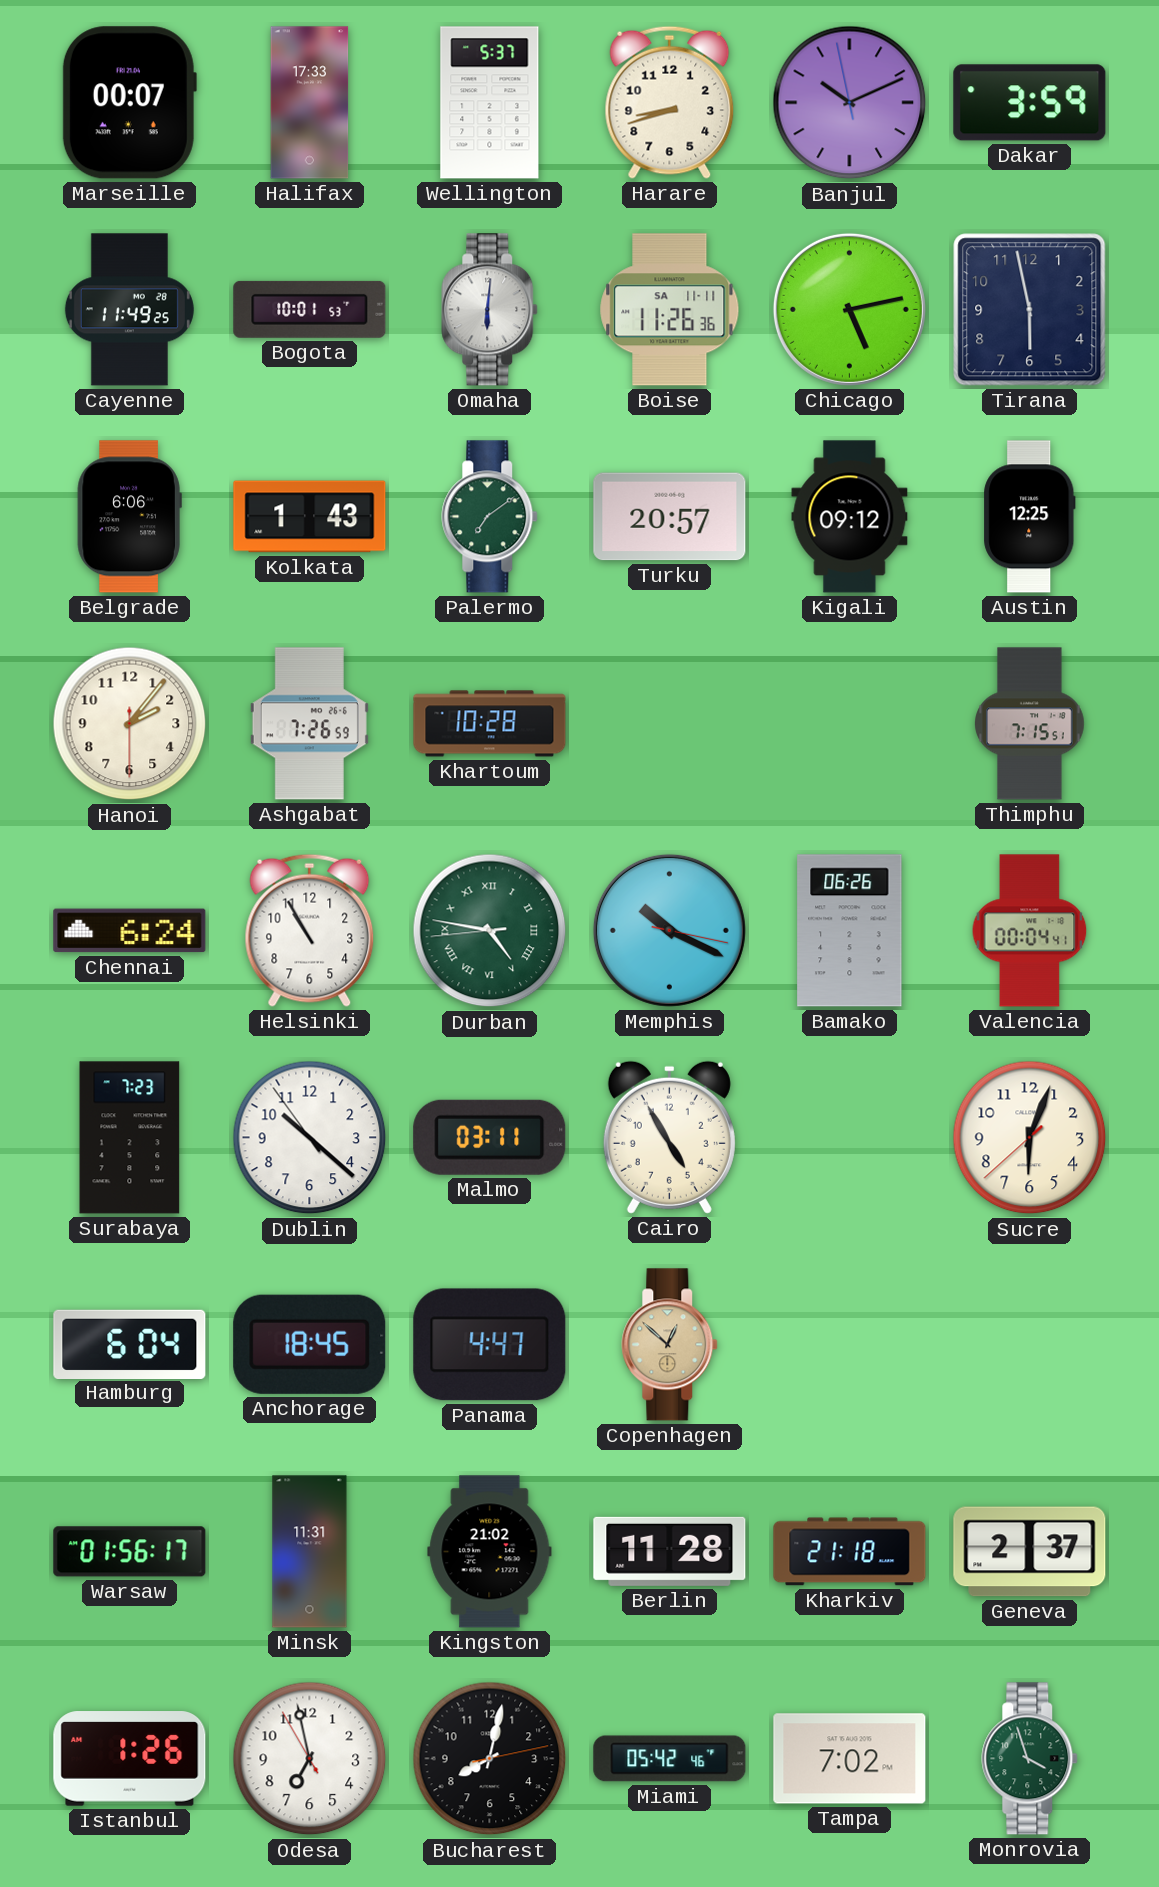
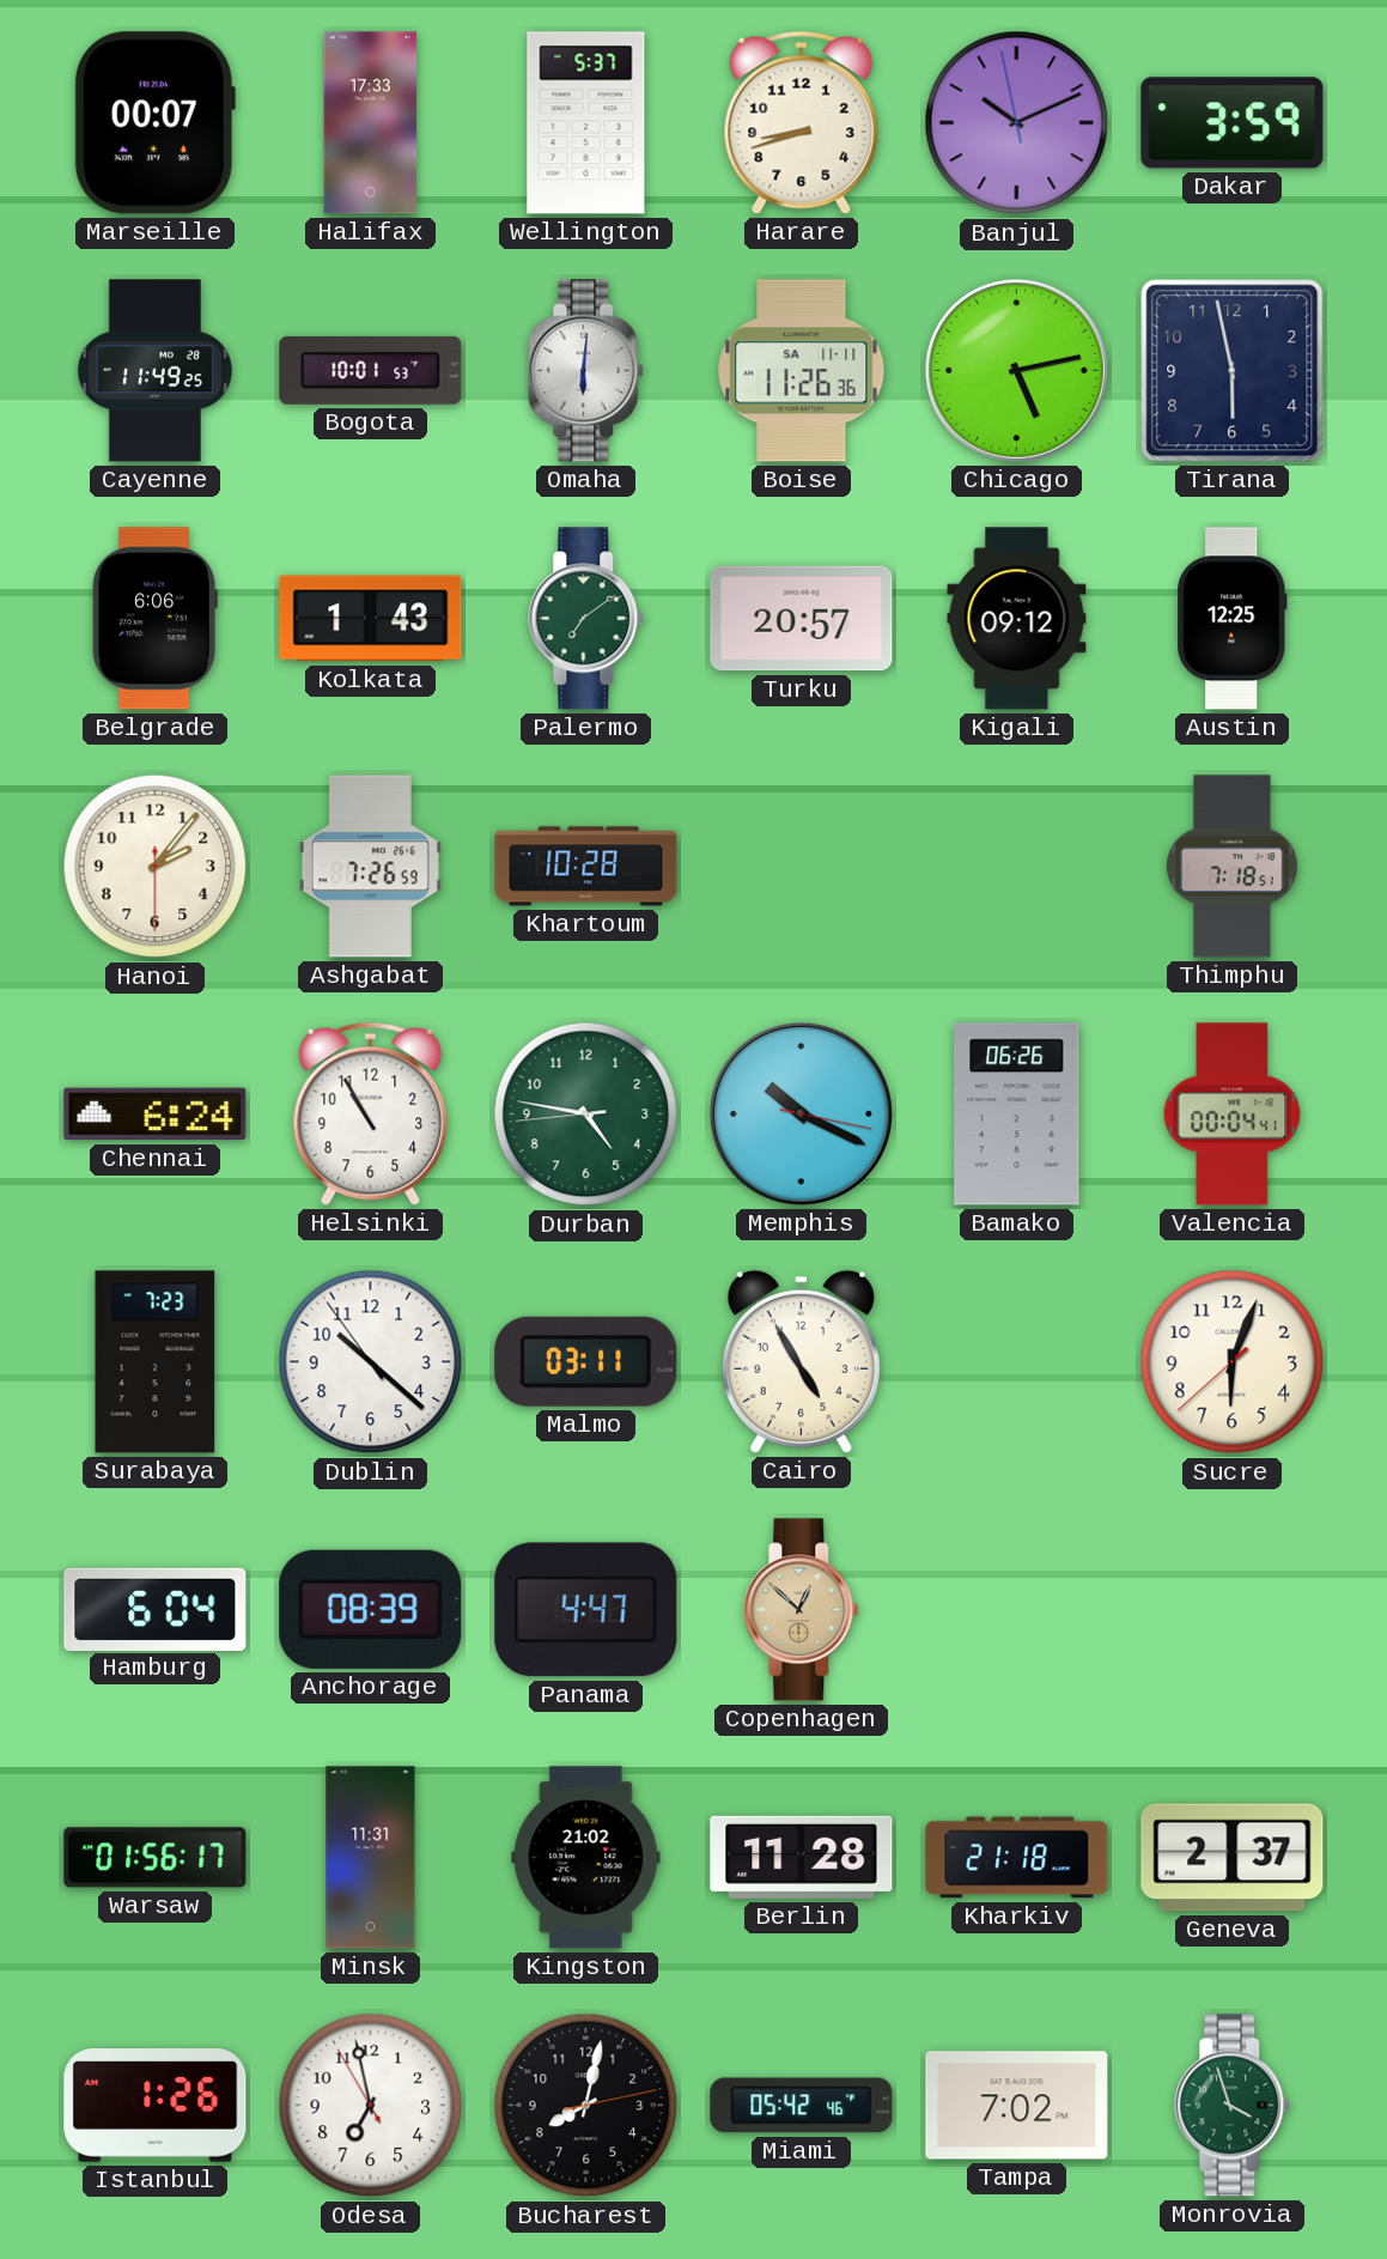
Thimphu: 7:15 -> 7:18
Durban numerals: Roman -> Arabic
Anchorage: 18:45 -> 08:39
